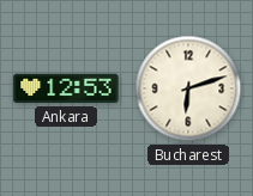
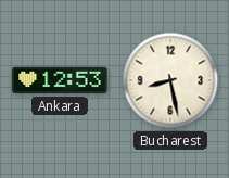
Bucharest: 6:12 -> 8:28
